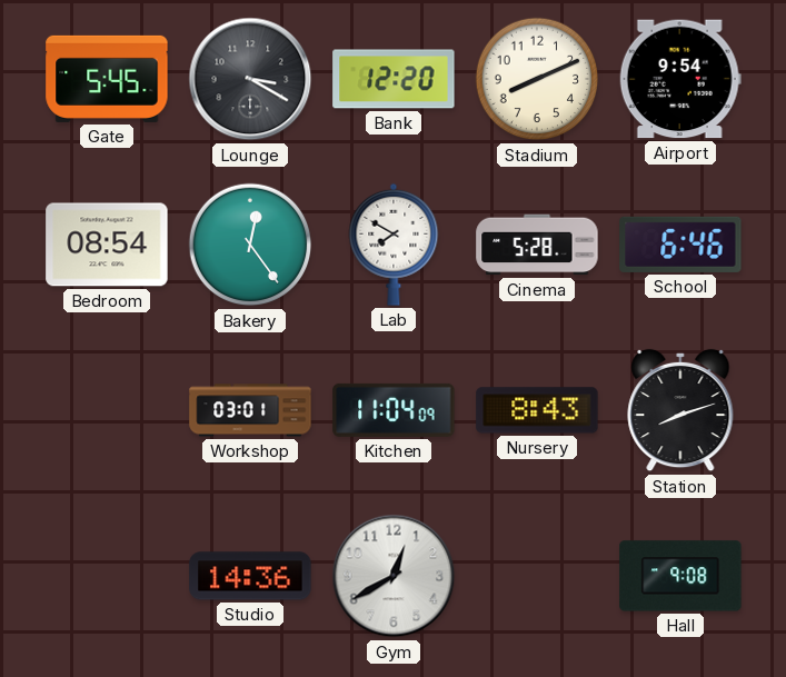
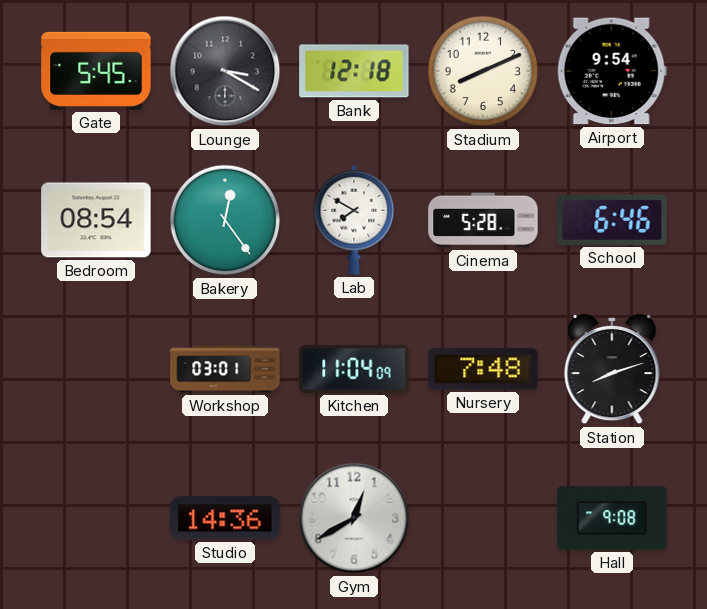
Bank: 12:20 -> 12:18
Nursery: 8:43 -> 7:48
